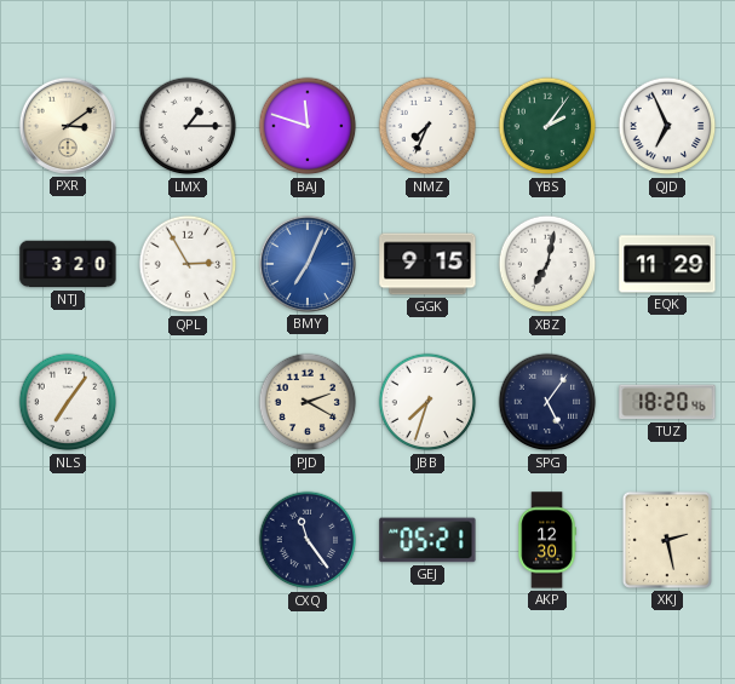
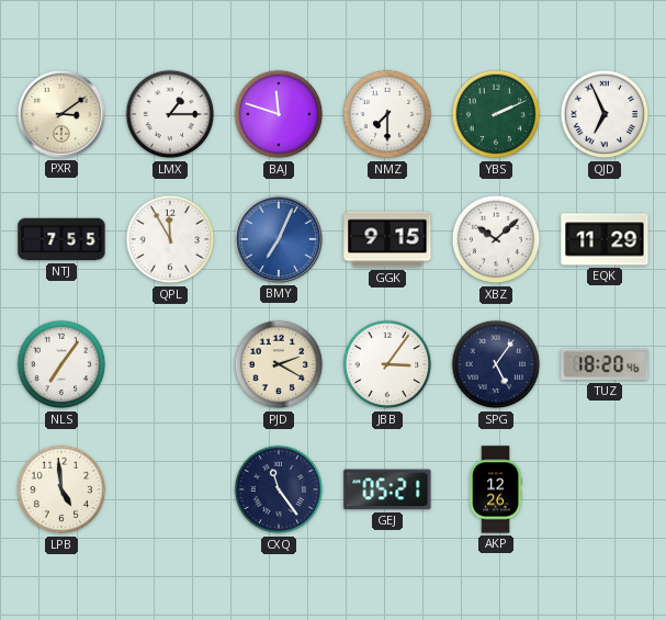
NMZ: 7:34 -> 7:30
YBS: 2:06 -> 2:11
NTJ: 3:20 -> 7:55
QPL: 2:55 -> 11:55
XBZ: 7:02 -> 10:08
JBB: 7:33 -> 3:06
LPB: none -> 4:59
AKP: 12:30 -> 12:26
XKJ: 2:28 -> none
